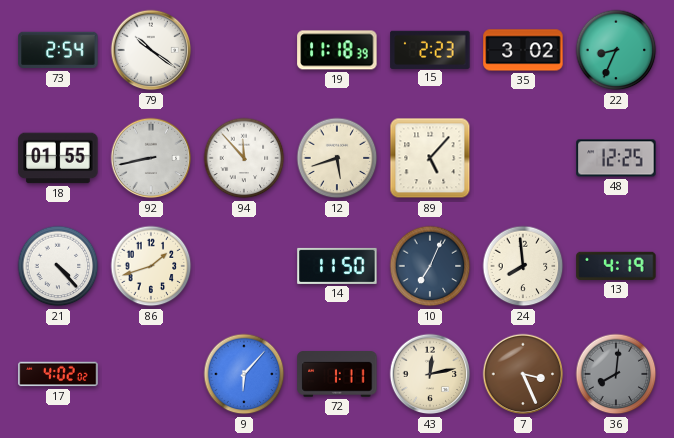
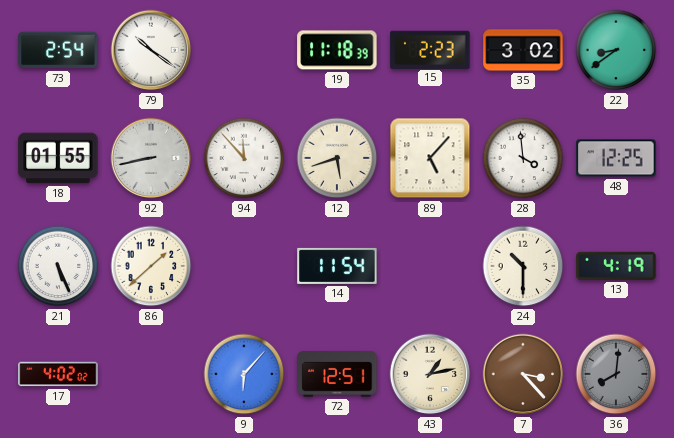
22: 8:34 -> 8:39
28: none -> 3:59
21: 4:23 -> 5:26
86: 1:42 -> 1:38
14: 11:50 -> 11:54
10: 7:04 -> none
24: 7:59 -> 10:30
72: 1:11 -> 12:51
43: 12:13 -> 1:13
7: 3:26 -> 3:23
